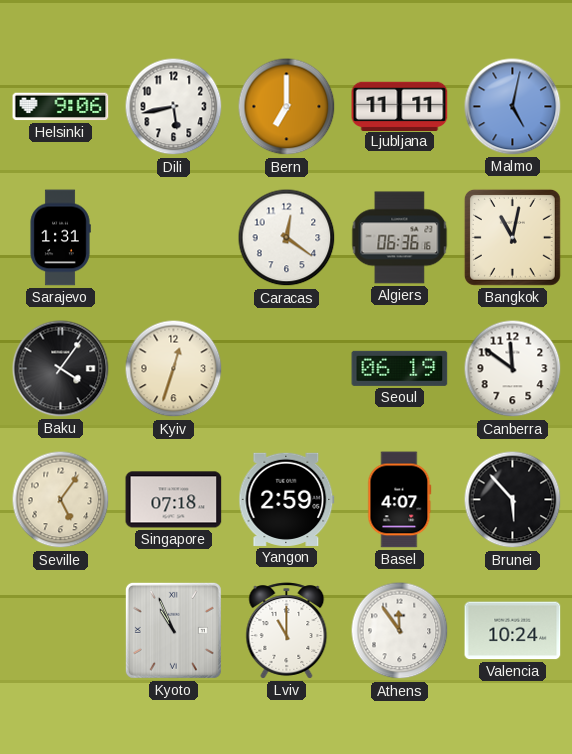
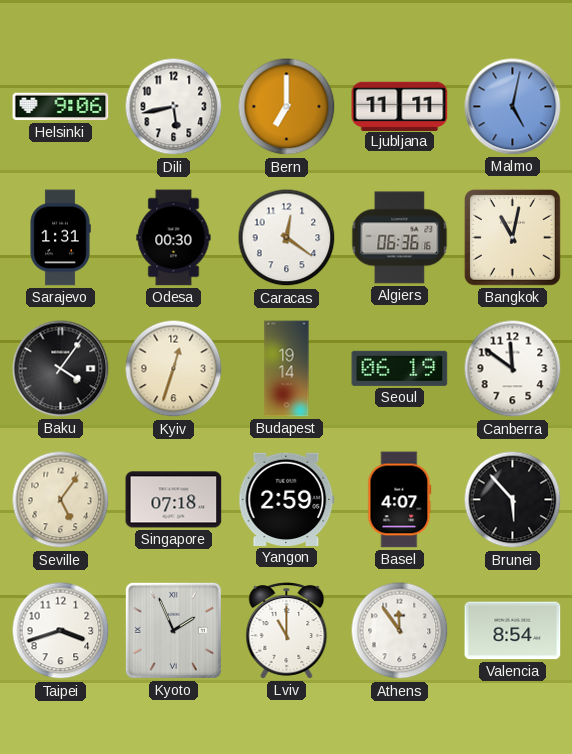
Odesa: none -> 00:30
Budapest: none -> 19:14
Taipei: none -> 3:42
Kyoto: 10:56 -> 1:56
Valencia: 10:24 -> 8:54
